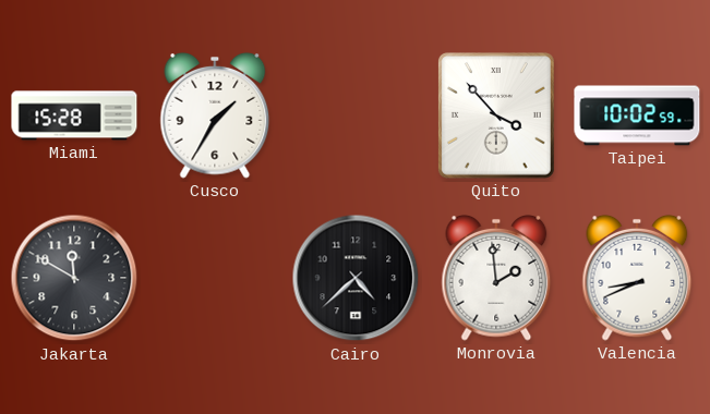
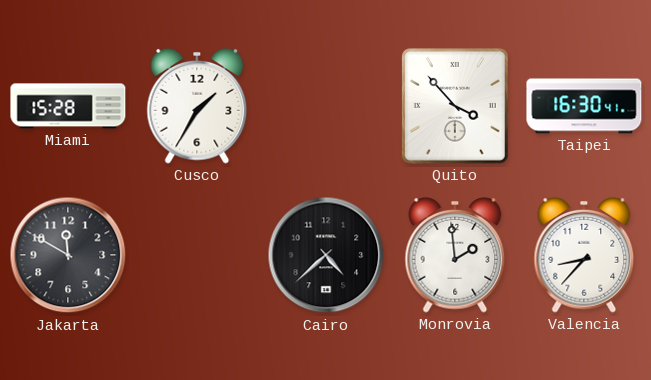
Taipei: 10:02 -> 16:30
Valencia: 8:41 -> 8:37
